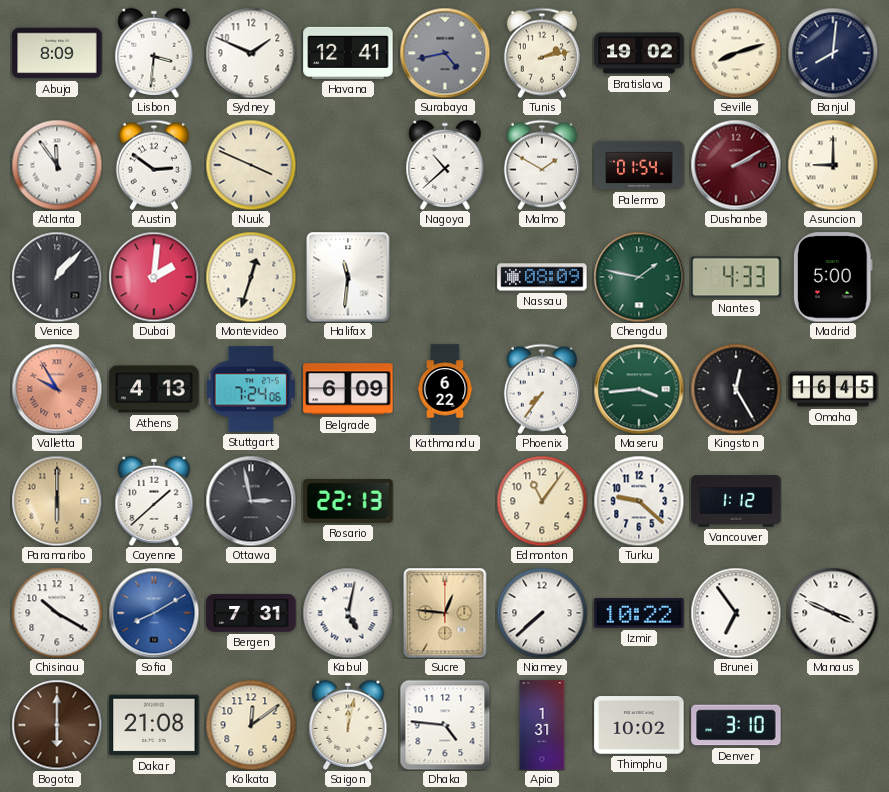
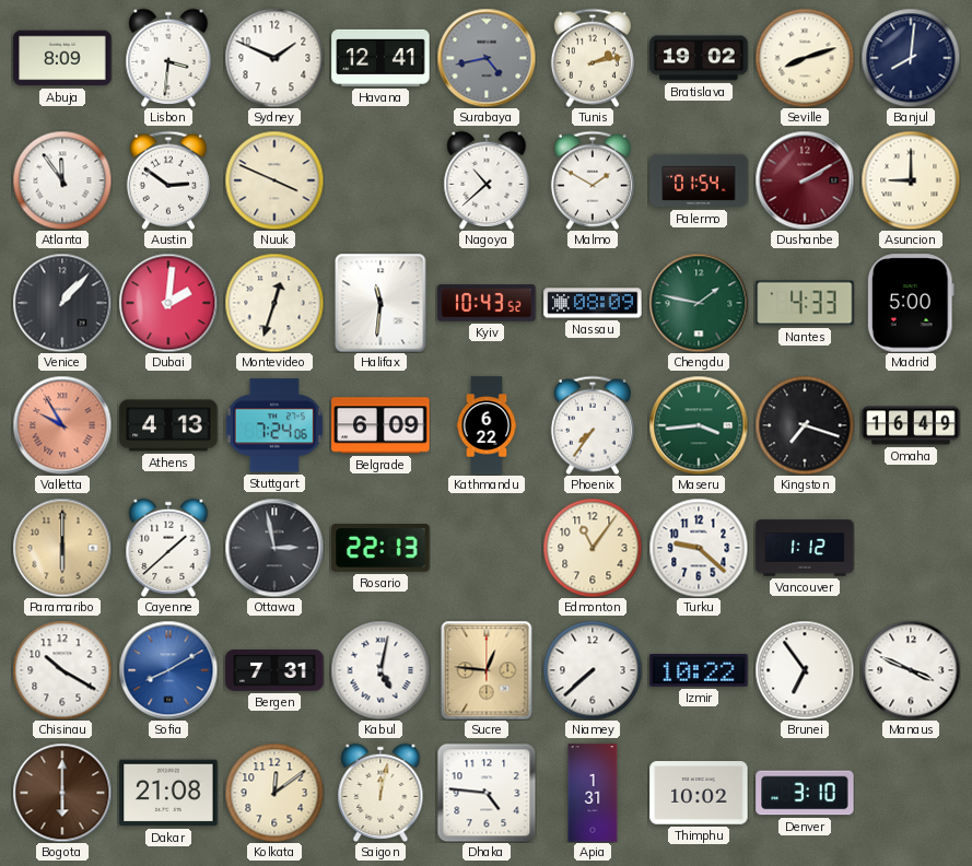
Kyiv: none -> 10:43
Kingston: 12:25 -> 7:18
Omaha: 16:45 -> 16:49
